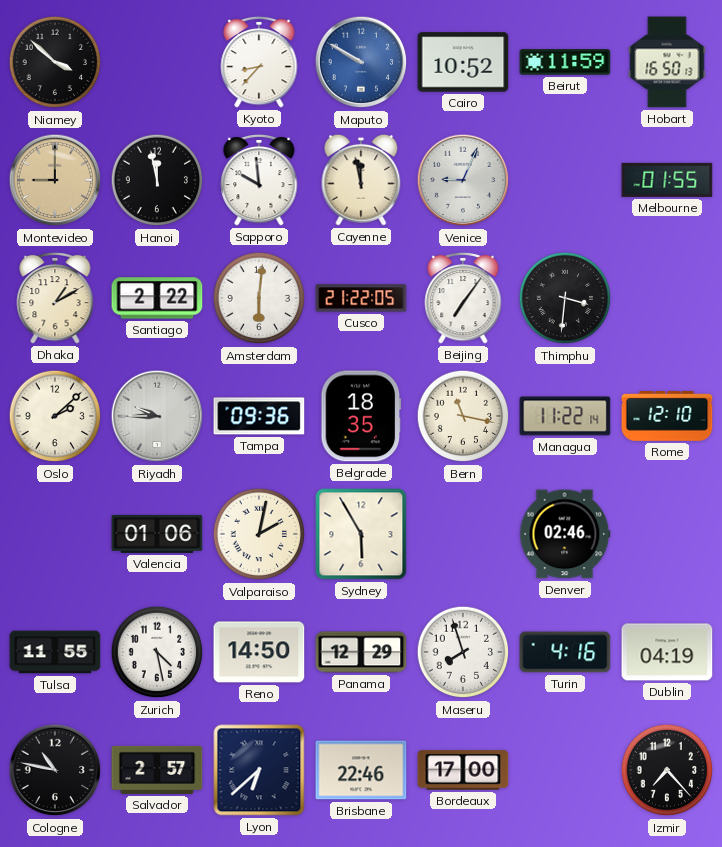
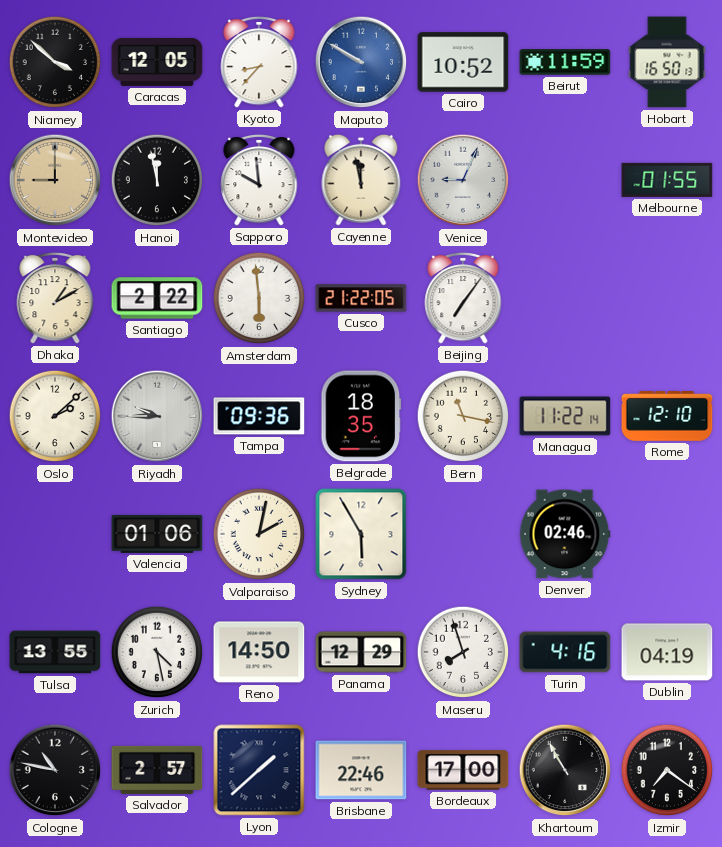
Caracas: none -> 12:05
Amsterdam: 6:01 -> 5:59
Thimphu: 3:31 -> none
Tulsa: 11:55 -> 13:55
Lyon: 6:38 -> 1:38
Khartoum: none -> 10:55
Izmir: 7:23 -> 7:21
